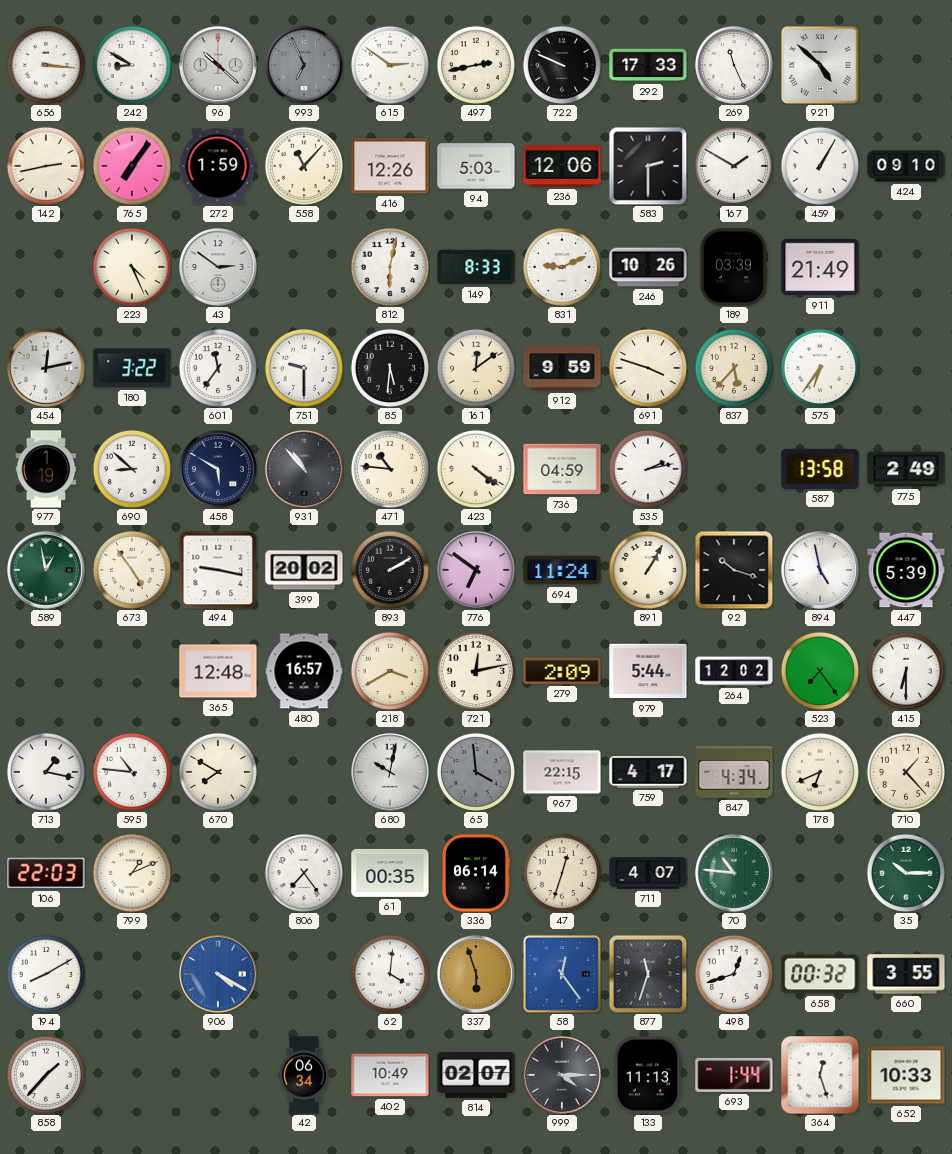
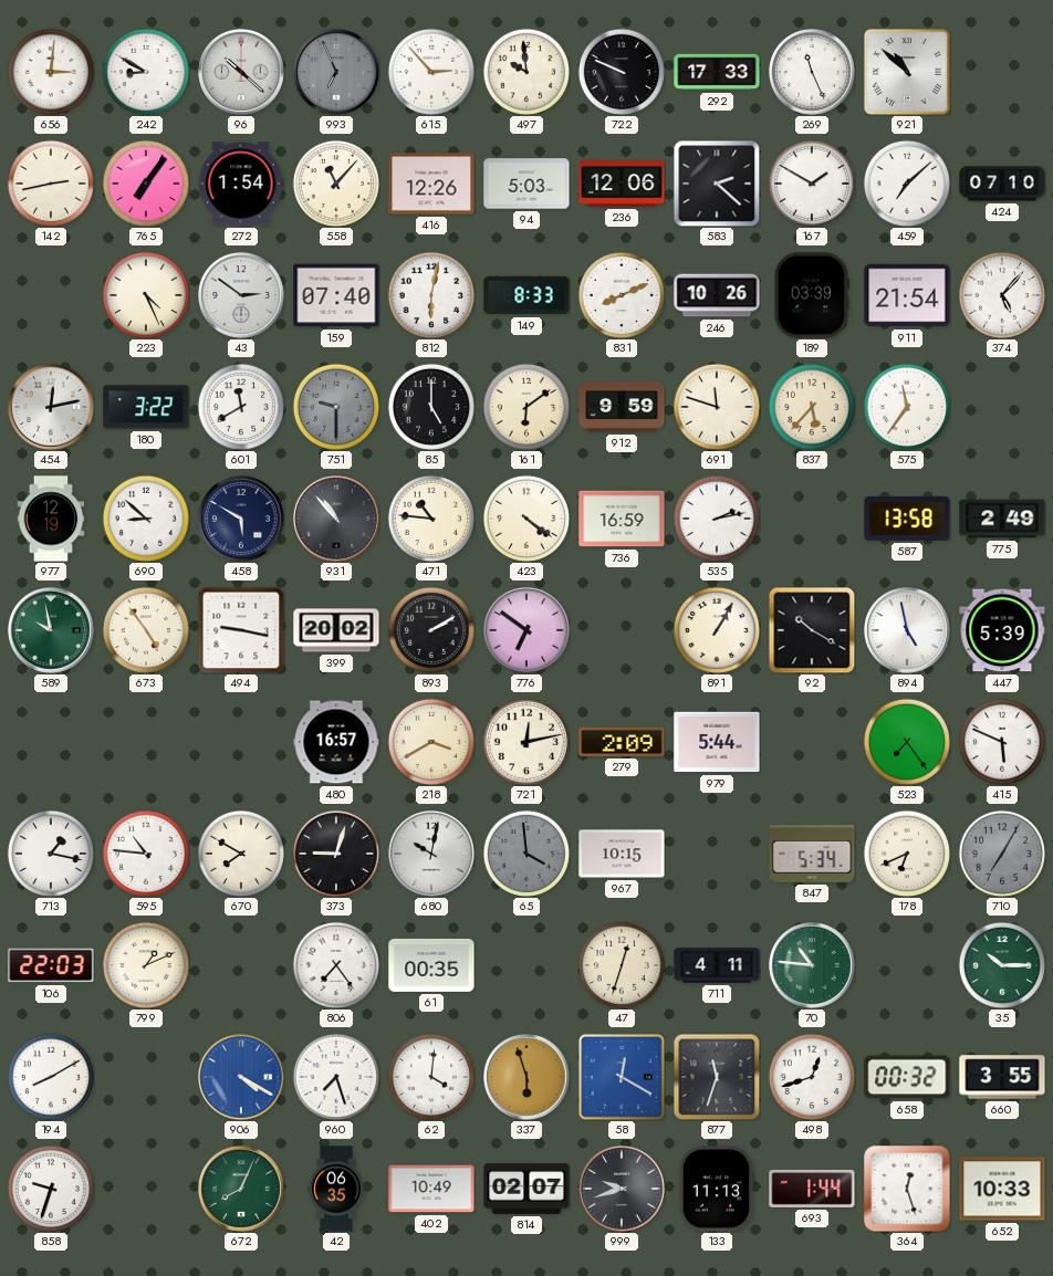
656: 3:16 -> 3:01
615: 2:51 -> 2:53
497: 2:43 -> 9:59
921: 4:52 -> 10:52
272: 1:59 -> 1:54
583: 2:30 -> 2:22
459: 1:05 -> 7:08
424: 09:10 -> 07:10
159: none -> 07:40
831: 9:11 -> 8:11
911: 21:49 -> 21:54
374: none -> 5:07
601: 11:36 -> 11:40
751 dial: white -> grey
85: 5:31 -> 5:00
161: 12:09 -> 6:09
691: 3:48 -> 11:48
575: 6:36 -> 11:36
977: 1:19 -> 12:19
736: 04:59 -> 16:59
589: 12:58 -> 9:58
694: 11:24 -> none
92: 10:18 -> 10:20
365: 12:48 -> none
264: 12:02 -> none
415: 6:30 -> 5:49
373: none -> 9:03
967: 22:15 -> 10:15
759: 4:17 -> none
847: 4:34 -> 5:34
710: 1:23 -> 7:05
710 dial: cream -> grey
336: 06:14 -> none
711: 4:07 -> 4:11
960: none -> 7:27
58: 12:24 -> 12:20
858: 1:37 -> 9:33
672: none -> 8:04
42: 06:34 -> 06:35
999: 4:15 -> 9:42
